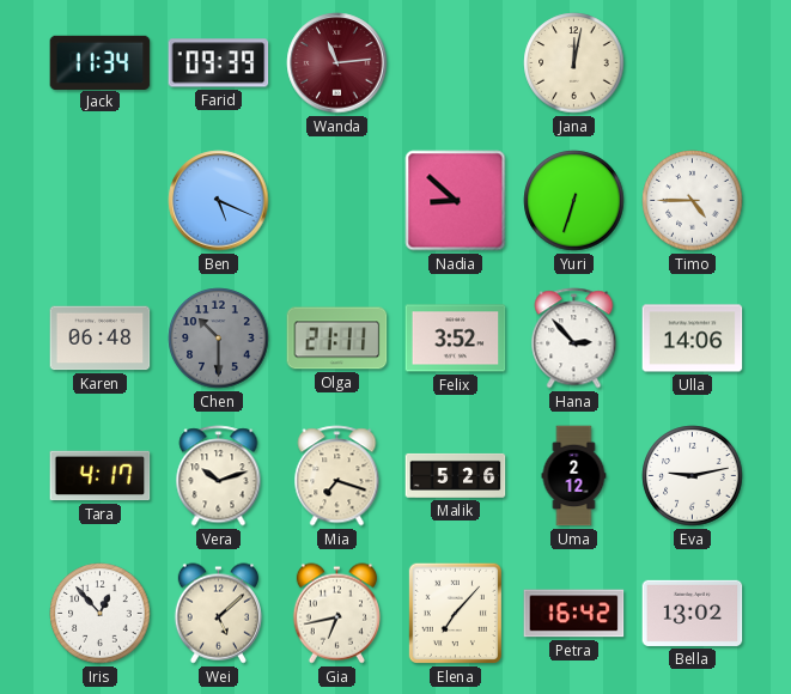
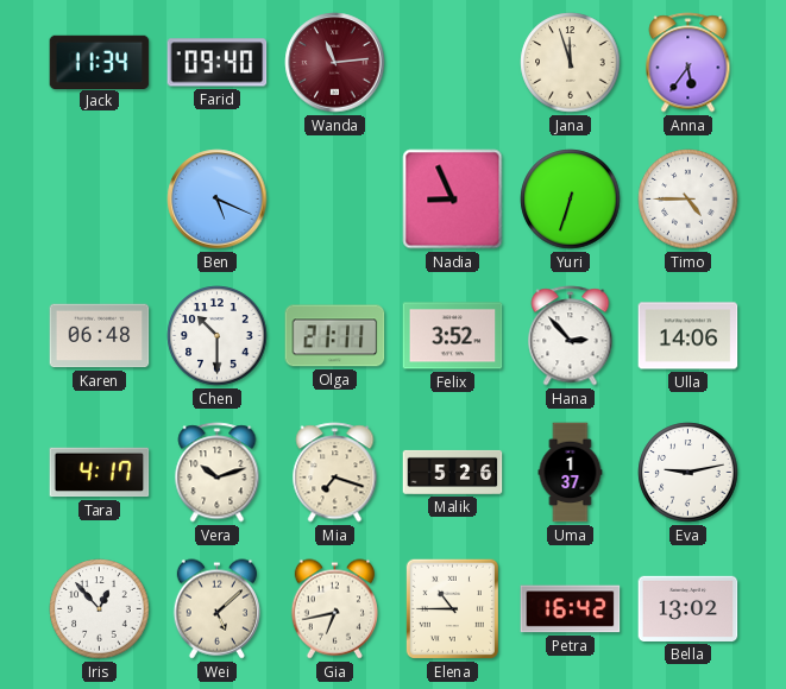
Farid: 09:39 -> 09:40
Jana: 12:02 -> 11:57
Anna: none -> 5:36
Nadia: 8:52 -> 8:56
Chen dial: grey -> white
Uma: 2:12 -> 1:37
Elena: 7:07 -> 10:45
